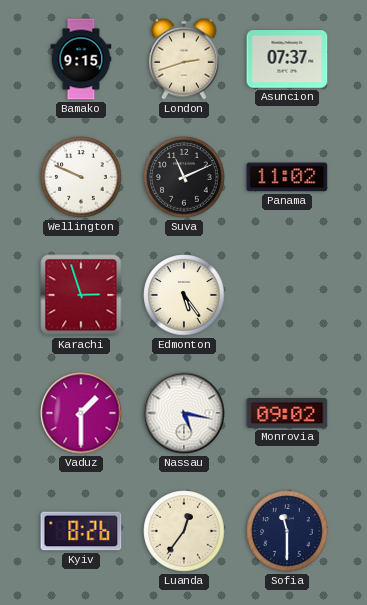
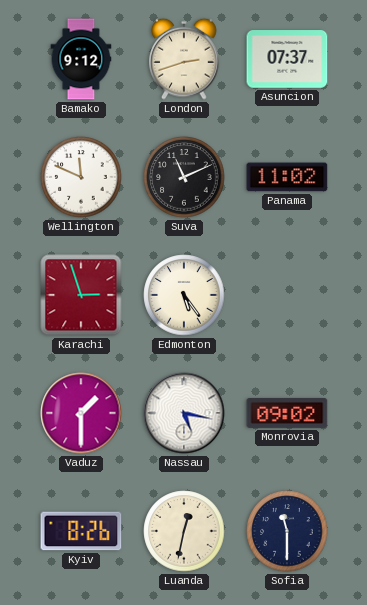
Bamako: 9:15 -> 9:12
Wellington: 9:49 -> 11:49
Luanda: 12:36 -> 12:32
